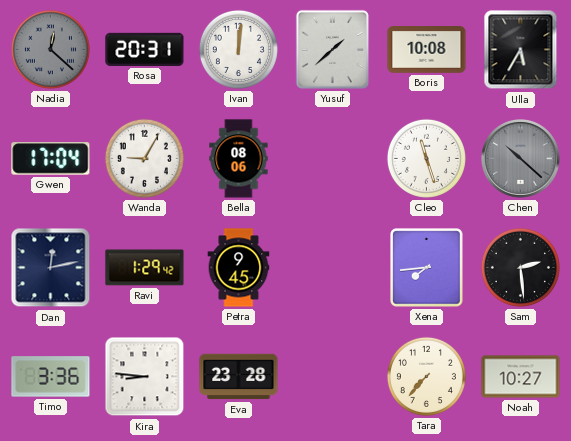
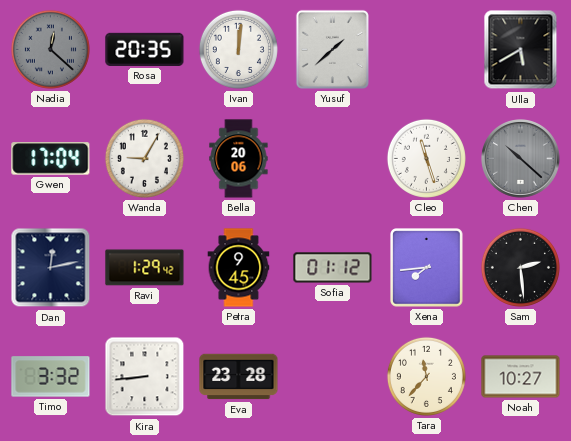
Rosa: 20:31 -> 20:35
Boris: 10:08 -> none
Ulla: 5:35 -> 5:40
Bella: 08:06 -> 20:06
Sofia: none -> 01:12
Timo: 3:36 -> 3:32
Kira: 8:46 -> 8:44
Tara: 7:37 -> 11:37
